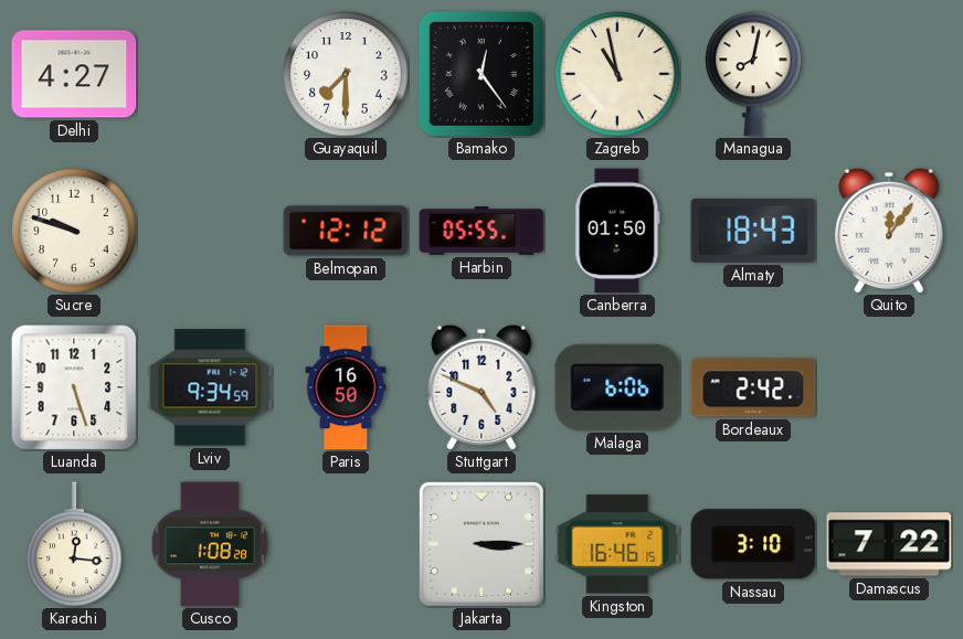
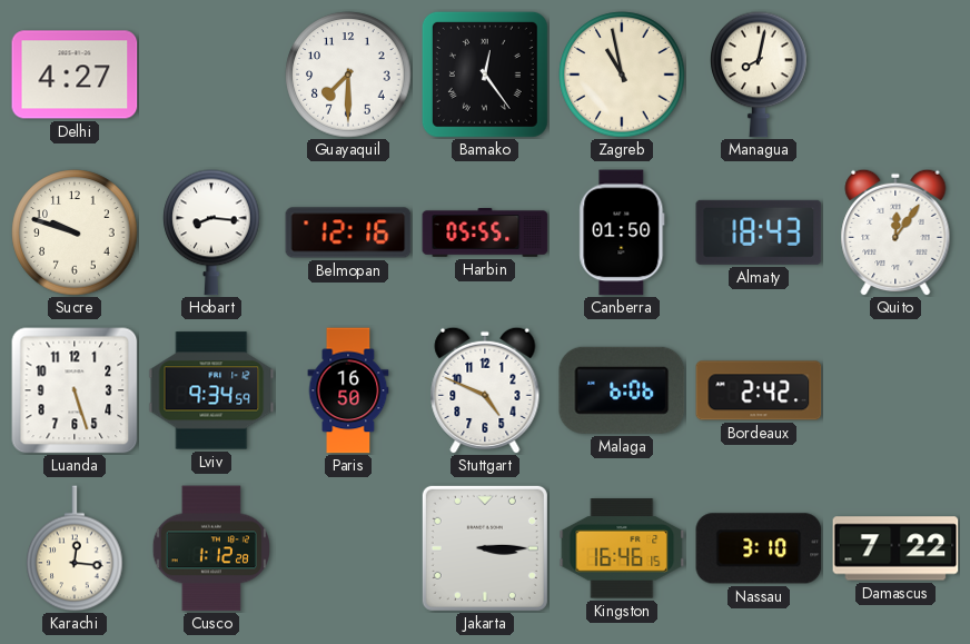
Hobart: none -> 8:16
Belmopan: 12:12 -> 12:16
Cusco: 1:08 -> 1:12
